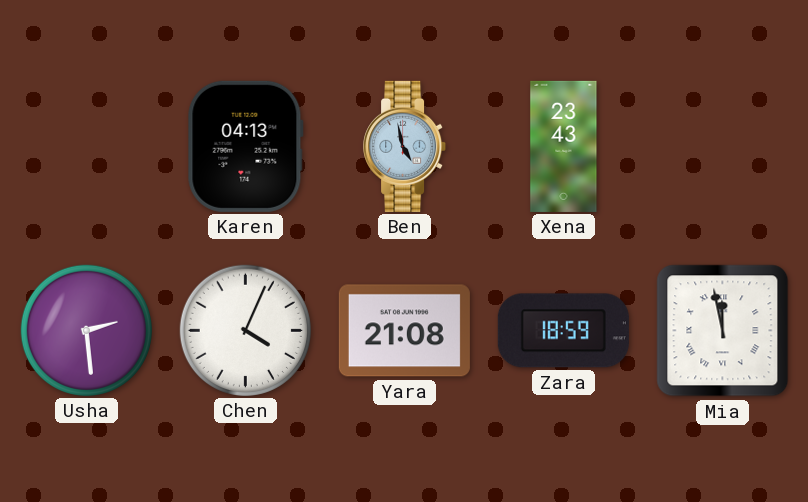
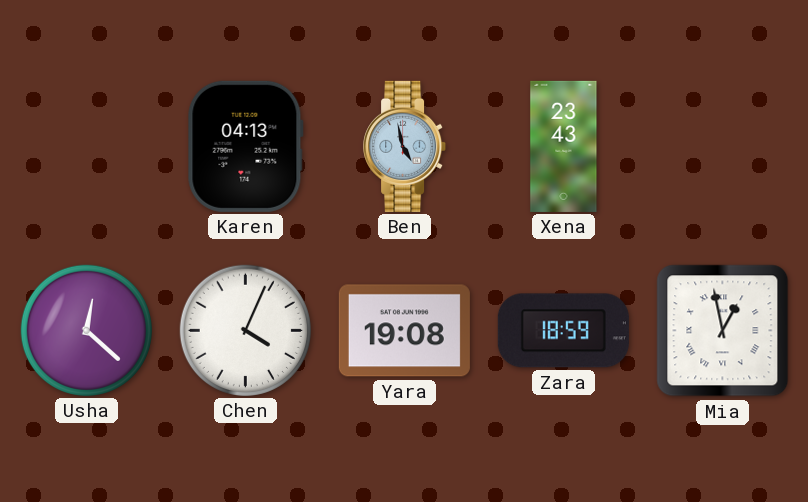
Usha: 2:29 -> 12:22
Yara: 21:08 -> 19:08
Mia: 11:58 -> 12:58
